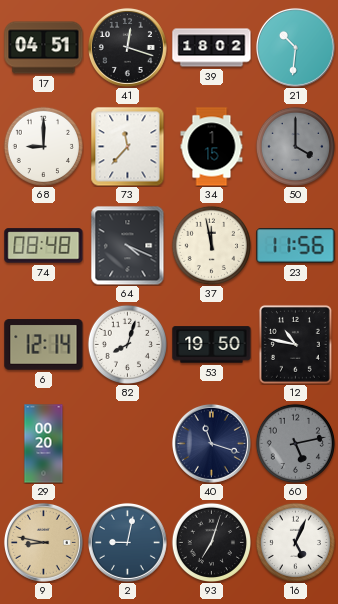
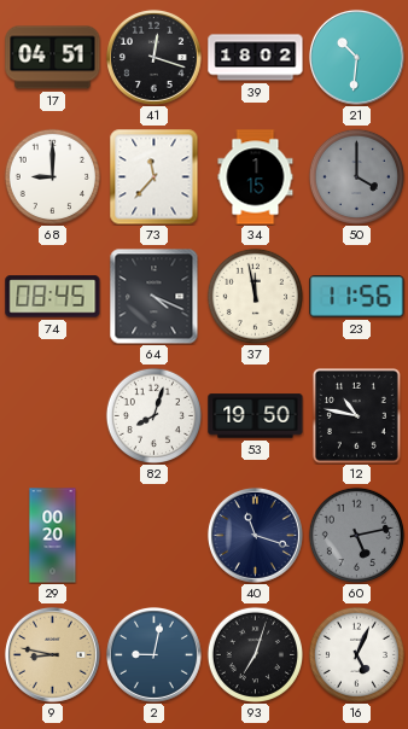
74: 08:48 -> 08:45
6: 12:14 -> none
